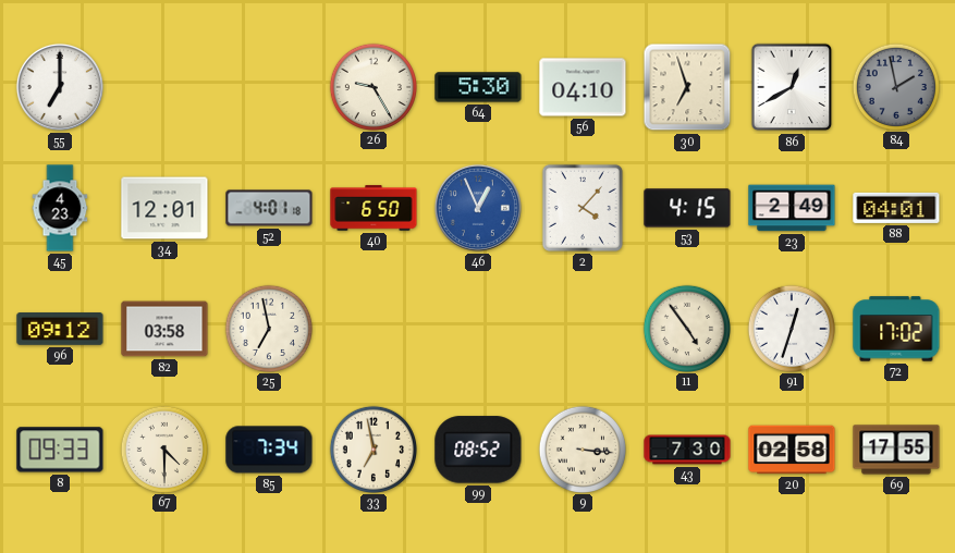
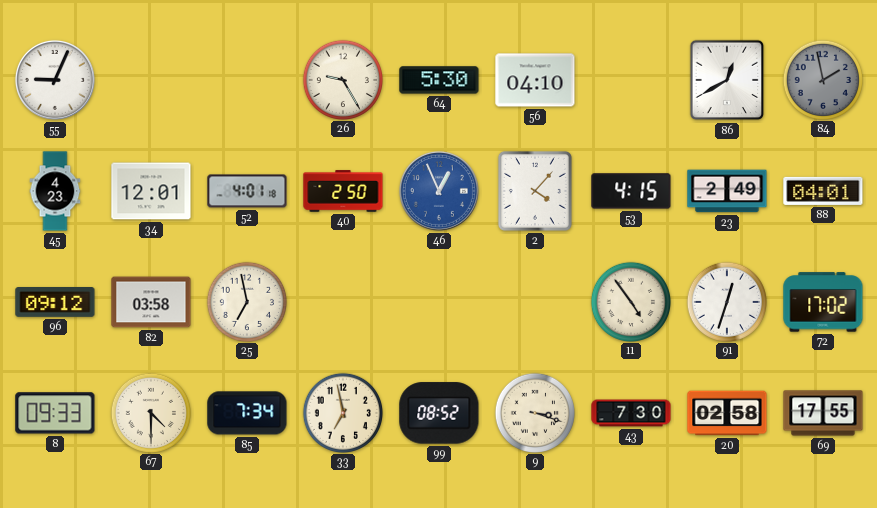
55: 7:00 -> 9:04
30: 6:57 -> none
40: 6:50 -> 2:50
9: 3:16 -> 3:18
